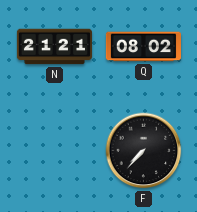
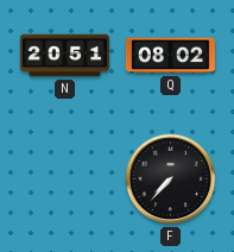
N: 21:21 -> 20:51
